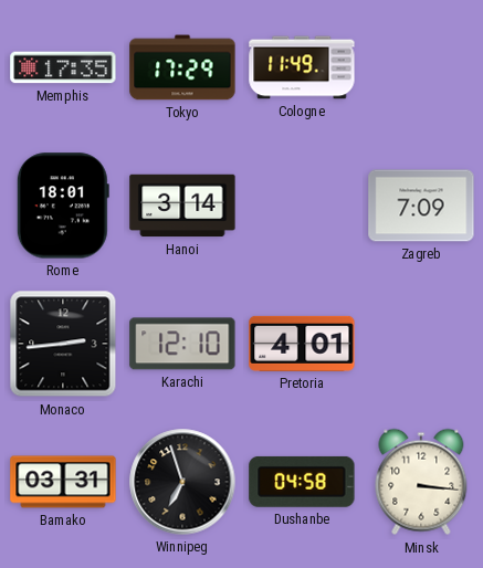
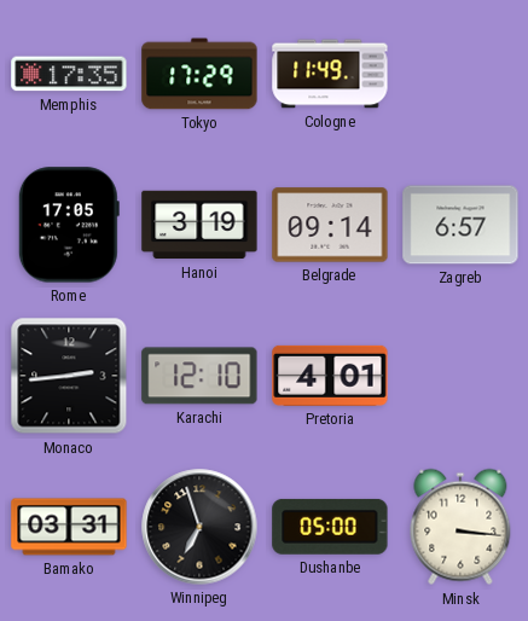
Rome: 18:01 -> 17:05
Hanoi: 3:14 -> 3:19
Belgrade: none -> 09:14
Zagreb: 7:09 -> 6:57
Dushanbe: 04:58 -> 05:00
